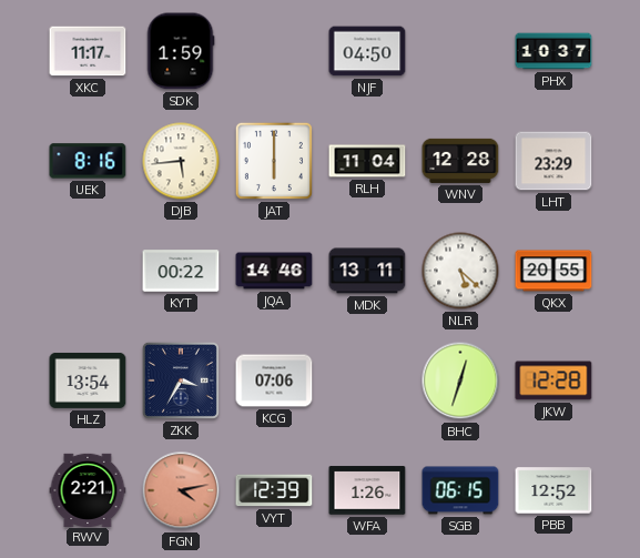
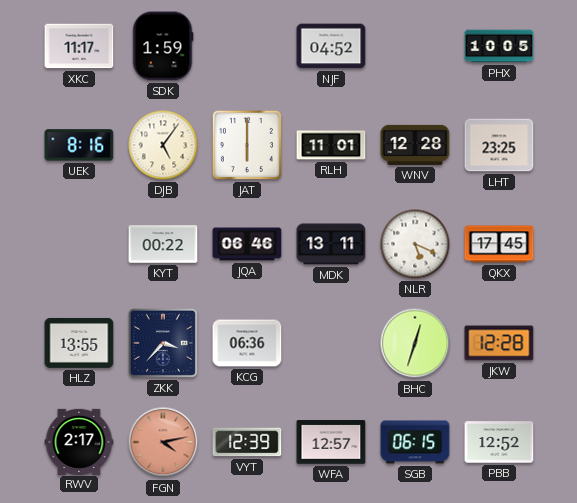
NJF: 04:50 -> 04:52
PHX: 10:37 -> 10:05
DJB: 5:44 -> 5:06
RLH: 11:04 -> 11:01
LHT: 23:29 -> 23:25
JQA: 14:46 -> 06:46
NLR: 5:22 -> 5:19
QKX: 20:55 -> 17:45
HLZ: 13:54 -> 13:55
ZKK: 3:35 -> 3:37
KCG: 07:06 -> 06:36
RWV: 2:21 -> 2:17
WFA: 1:26 -> 12:57
